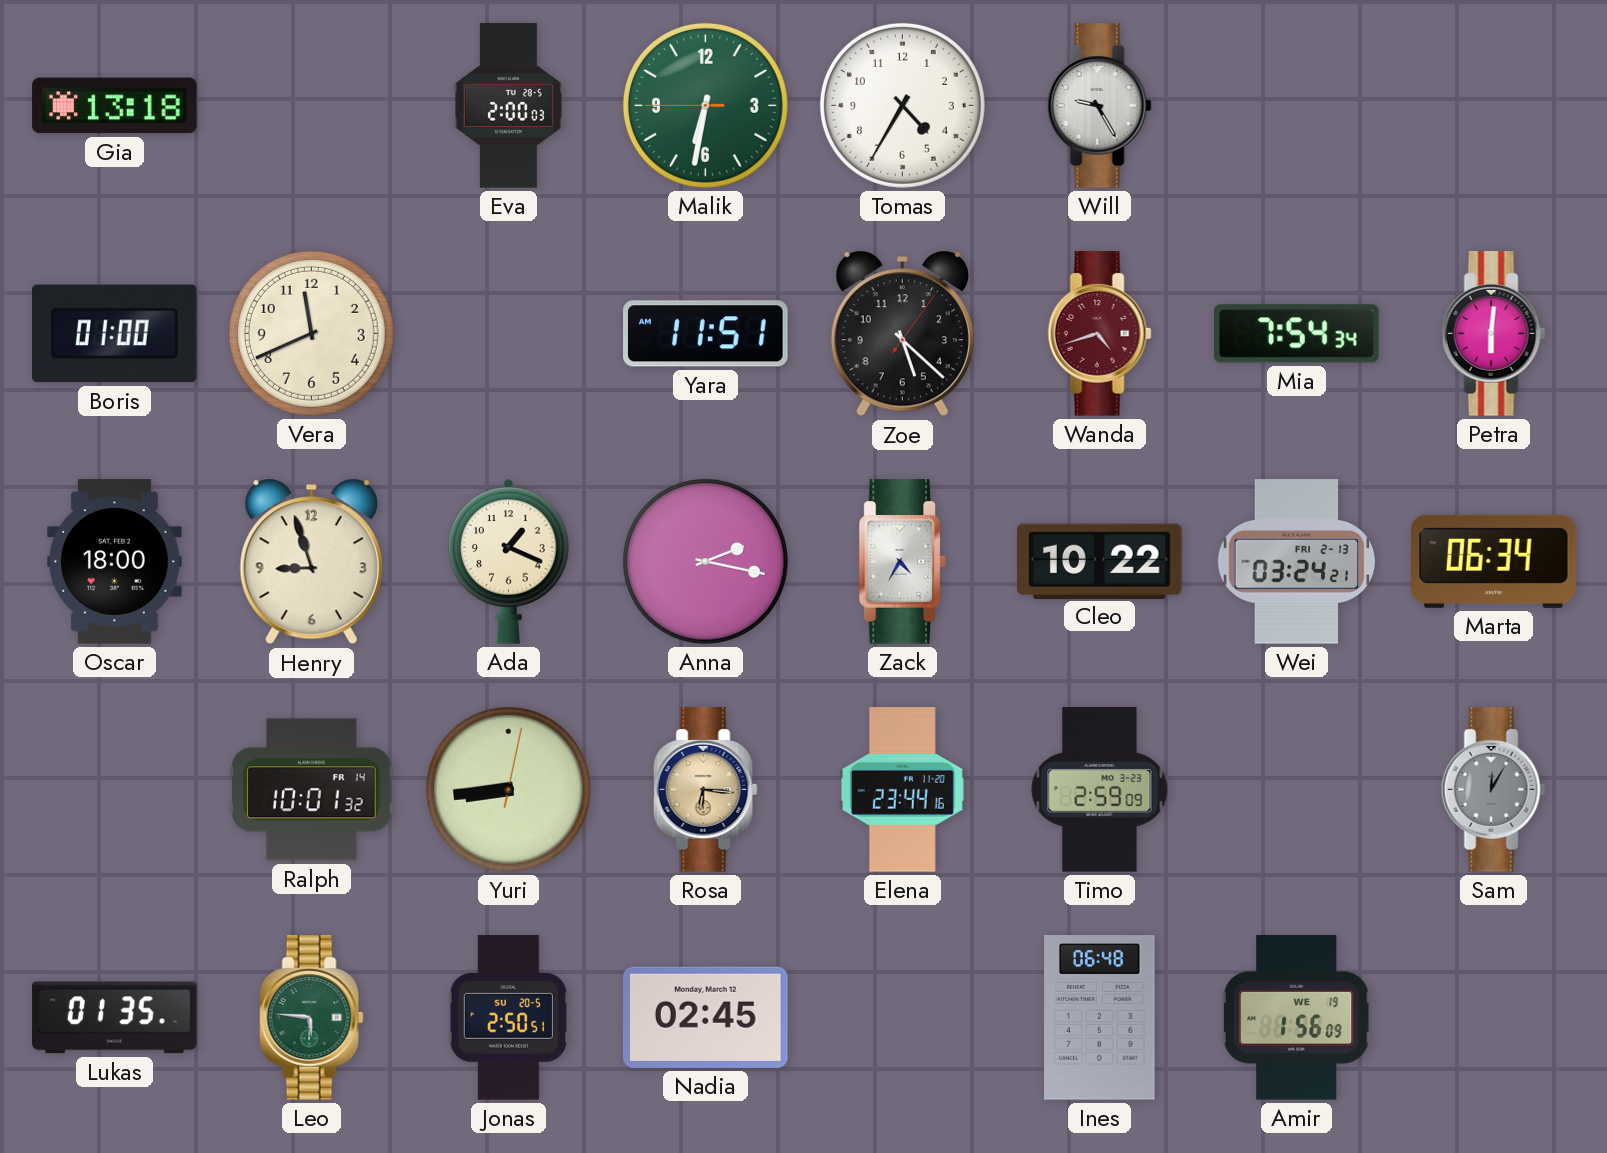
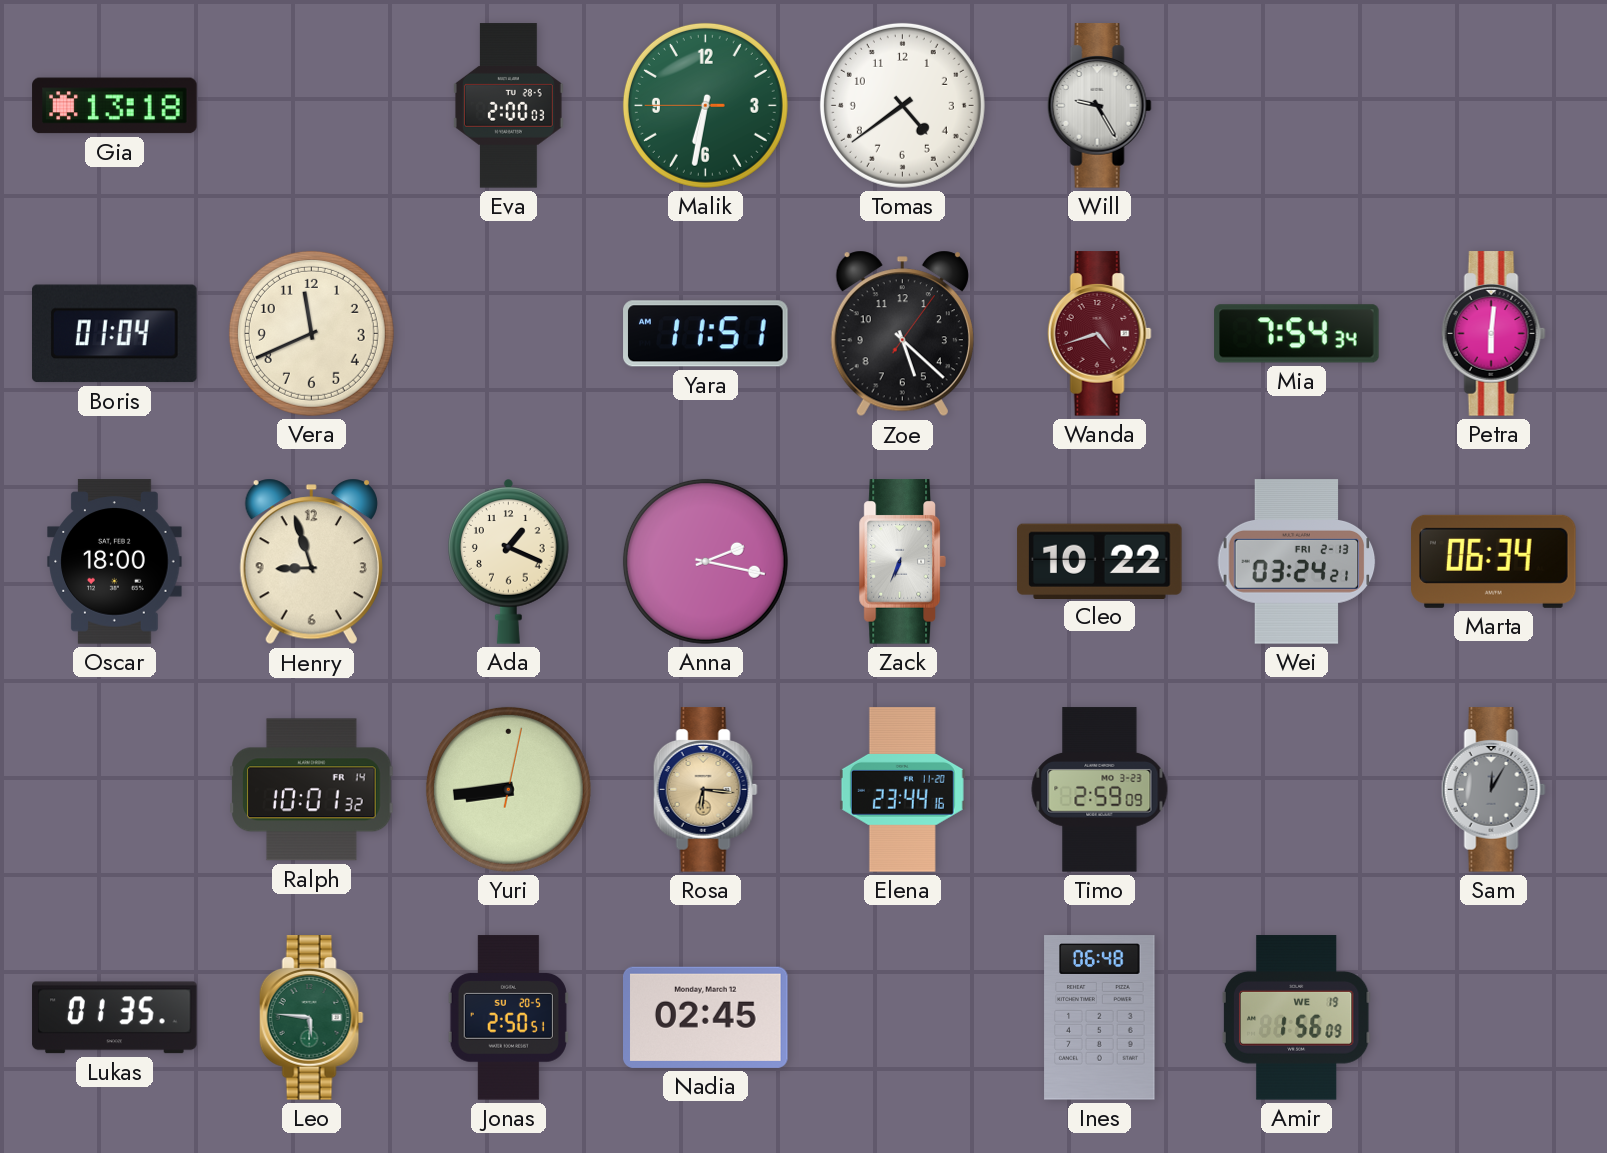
Tomas: 4:35 -> 4:39
Boris: 01:00 -> 01:04
Zack: 4:35 -> 6:34
